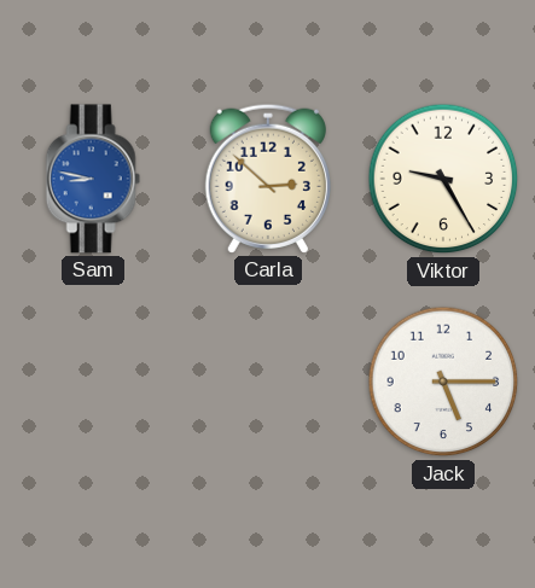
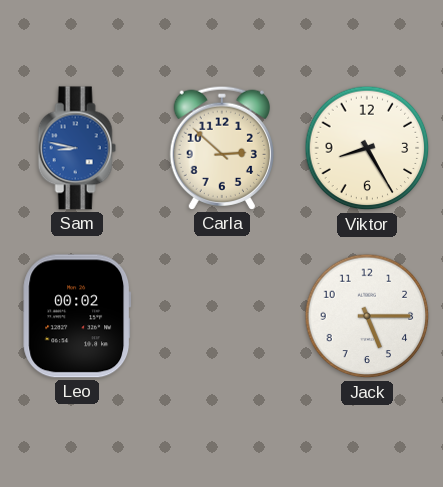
Viktor: 9:25 -> 8:25
Leo: none -> 00:02
